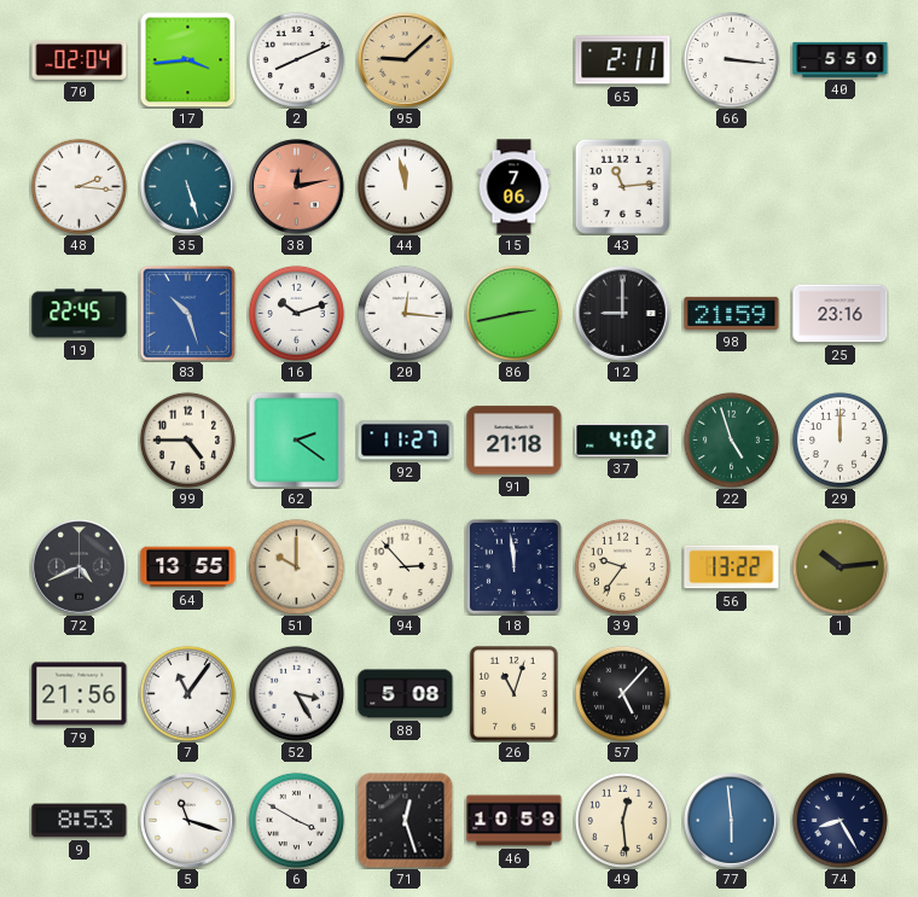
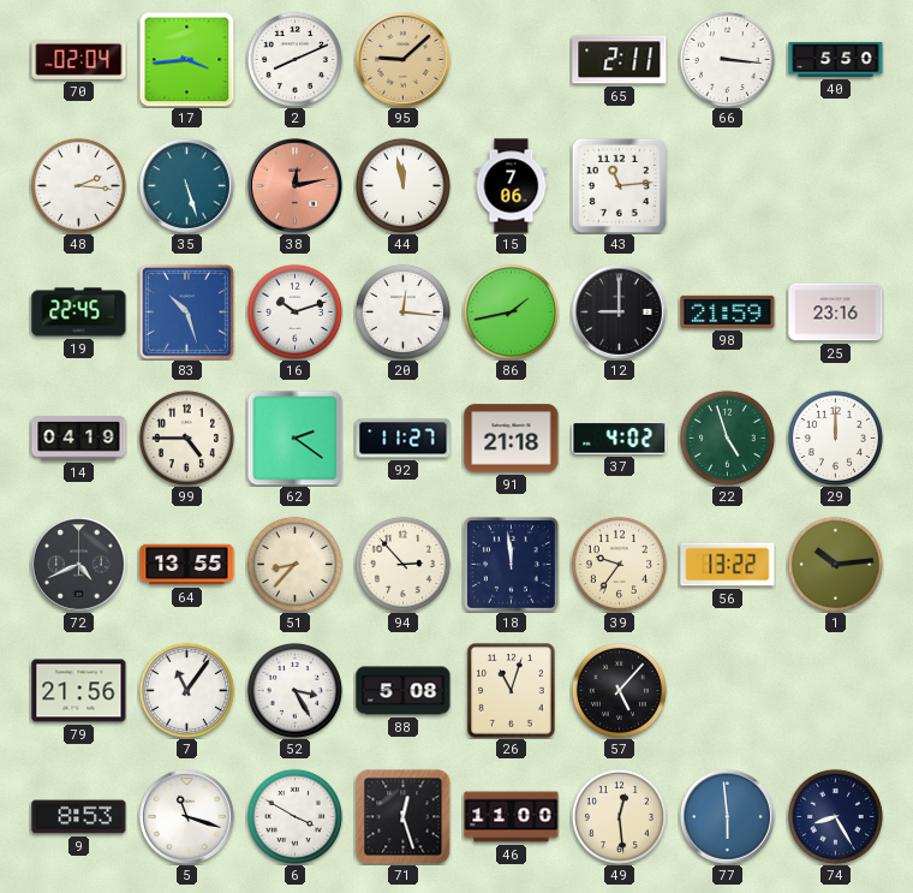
86: 2:43 -> 1:43
14: none -> 04:19
51: 10:00 -> 8:37
46: 10:59 -> 11:00
